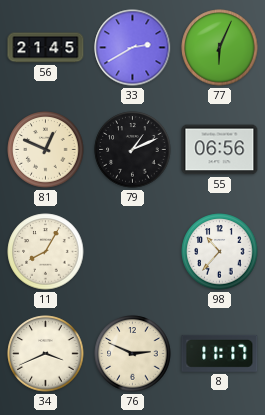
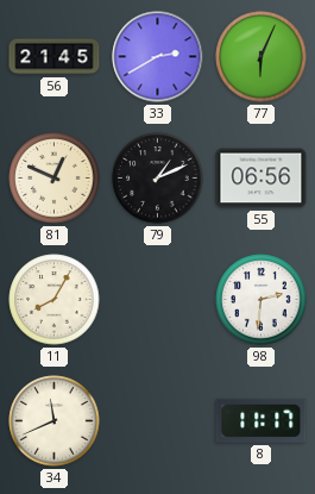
98: 10:37 -> 2:31
34: 3:41 -> 11:41
76: 2:49 -> none
